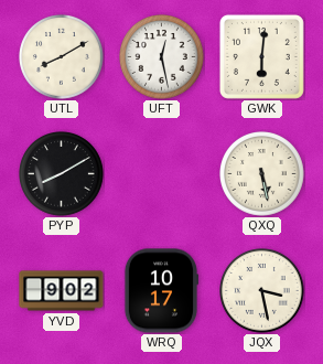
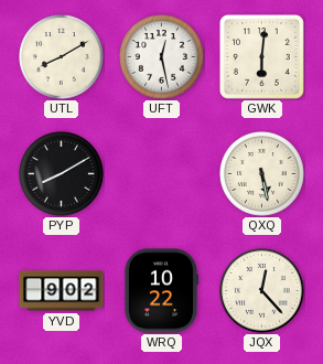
WRQ: 10:17 -> 10:22
JQX: 3:28 -> 12:23
